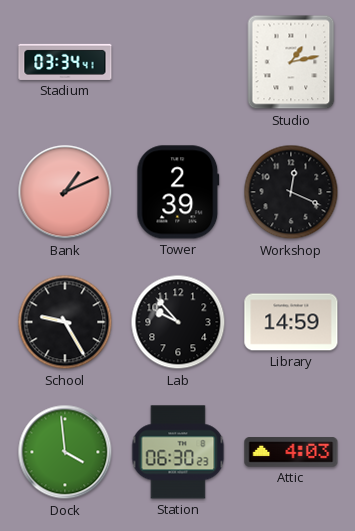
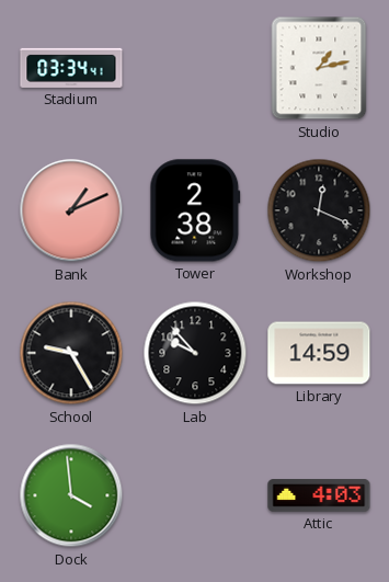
Tower: 2:39 -> 2:38
Station: 06:30 -> none
